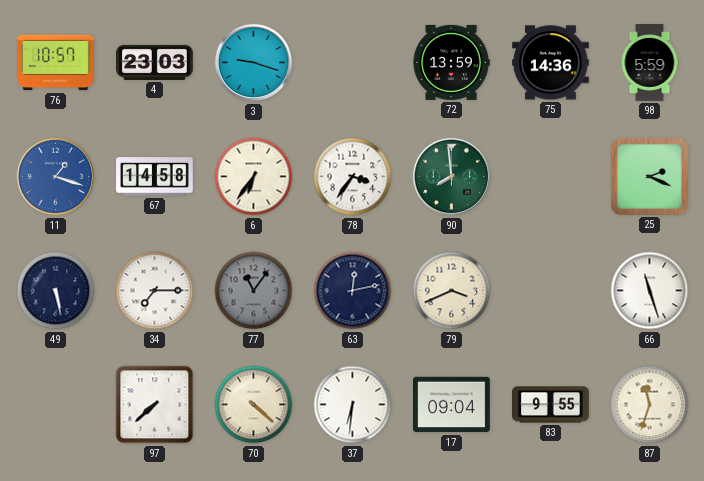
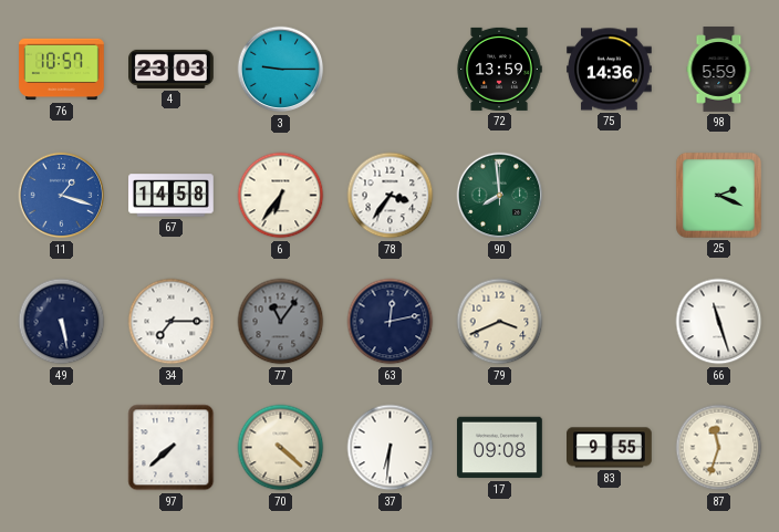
3: 9:18 -> 9:15
17: 09:04 -> 09:08
